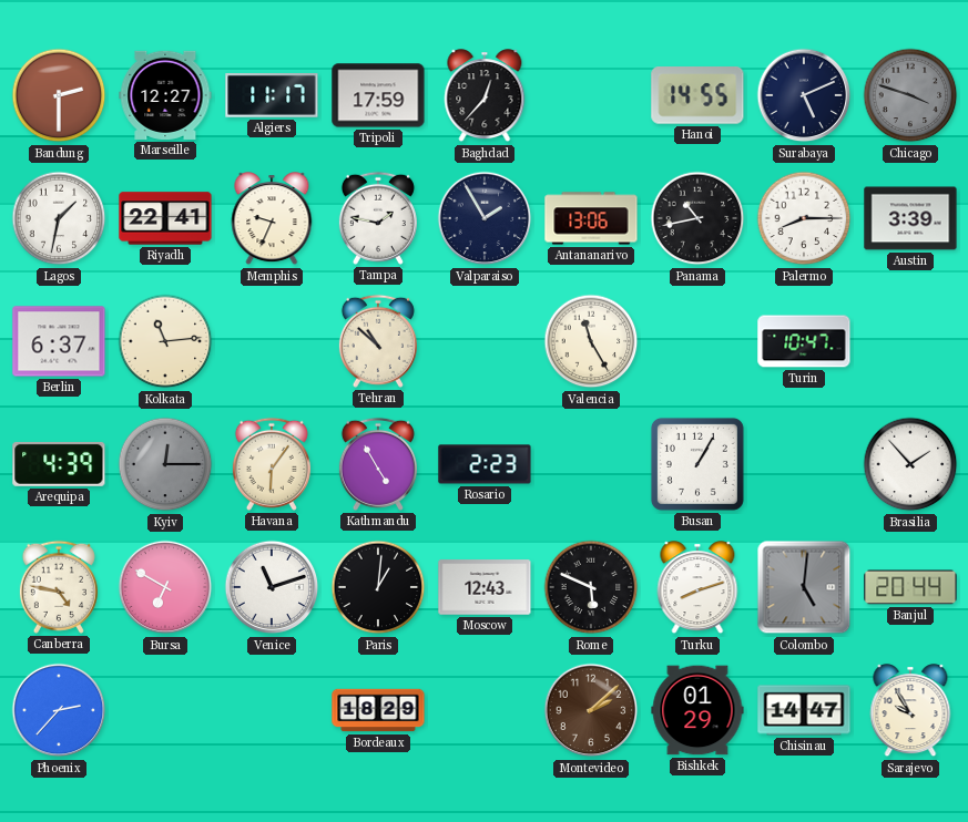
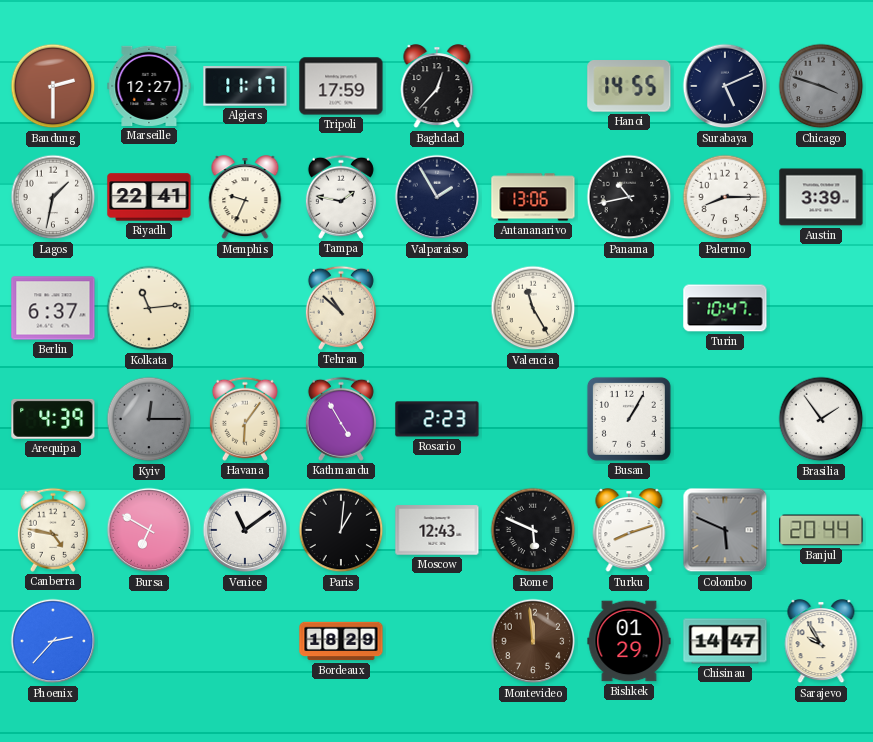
Brasilia: 1:53 -> 1:54
Venice: 11:12 -> 11:09
Colombo: 5:01 -> 5:49
Montevideo: 2:08 -> 11:59
